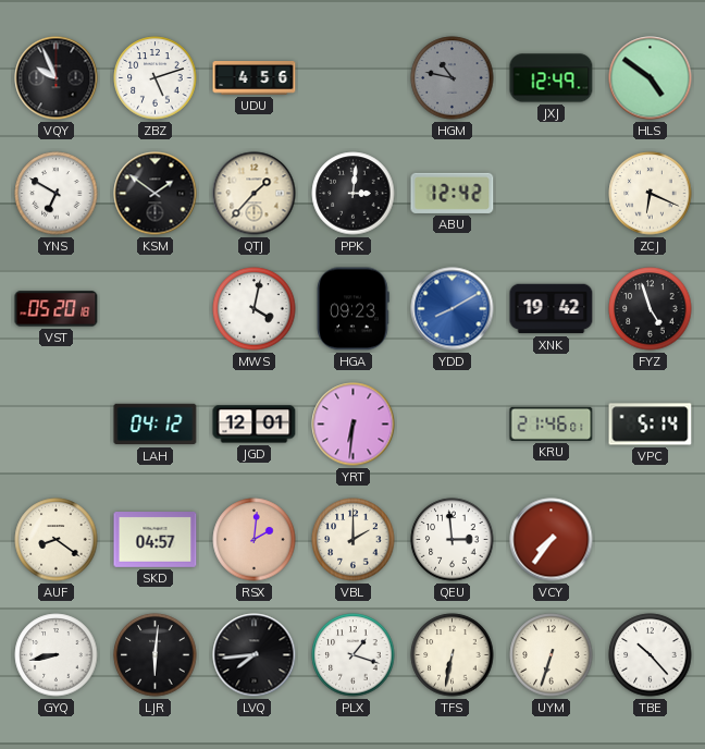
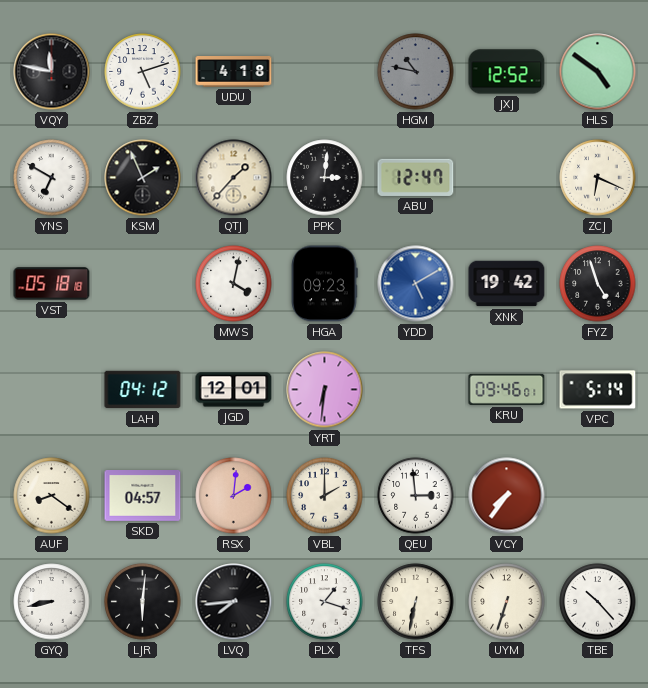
VQY: 9:56 -> 11:47
UDU: 4:56 -> 4:18
JXJ: 12:49 -> 12:52
KSM: 1:51 -> 1:56
ABU: 12:42 -> 12:47
VST: 05:20 -> 05:18
YDD: 8:10 -> 5:10
KRU: 21:46 -> 09:46
